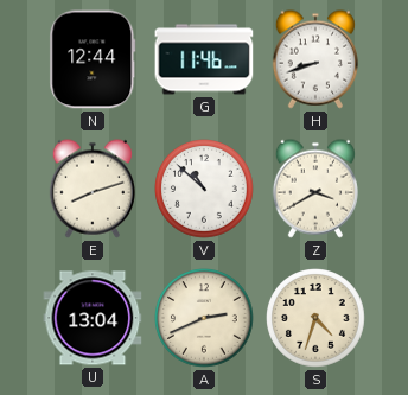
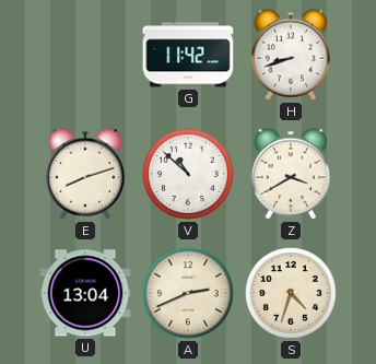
N: 12:44 -> none
G: 11:46 -> 11:42
